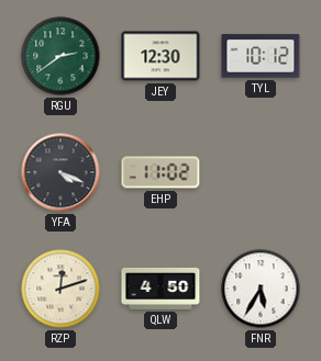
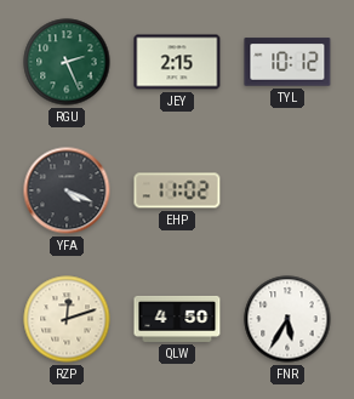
RGU: 2:39 -> 2:26
JEY: 12:30 -> 2:15
